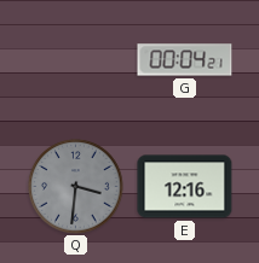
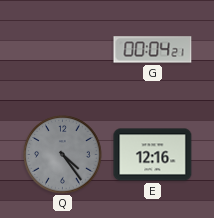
Q: 3:31 -> 4:24
